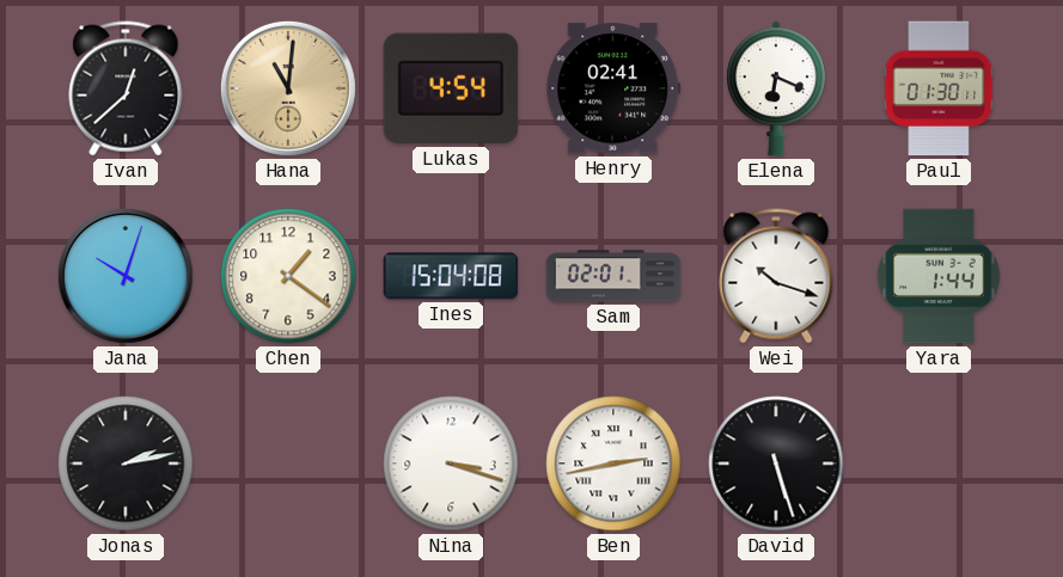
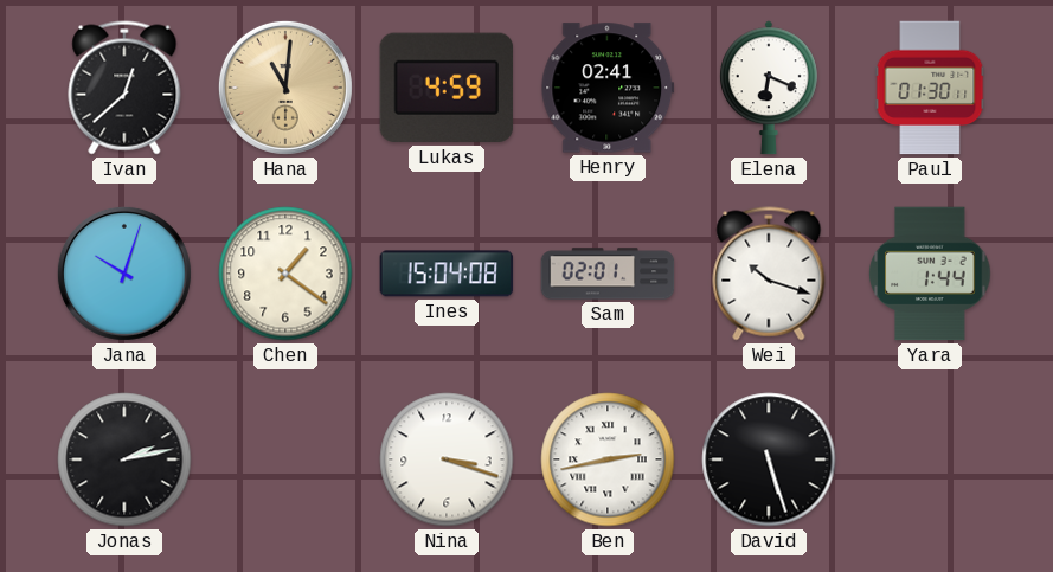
Lukas: 4:54 -> 4:59
